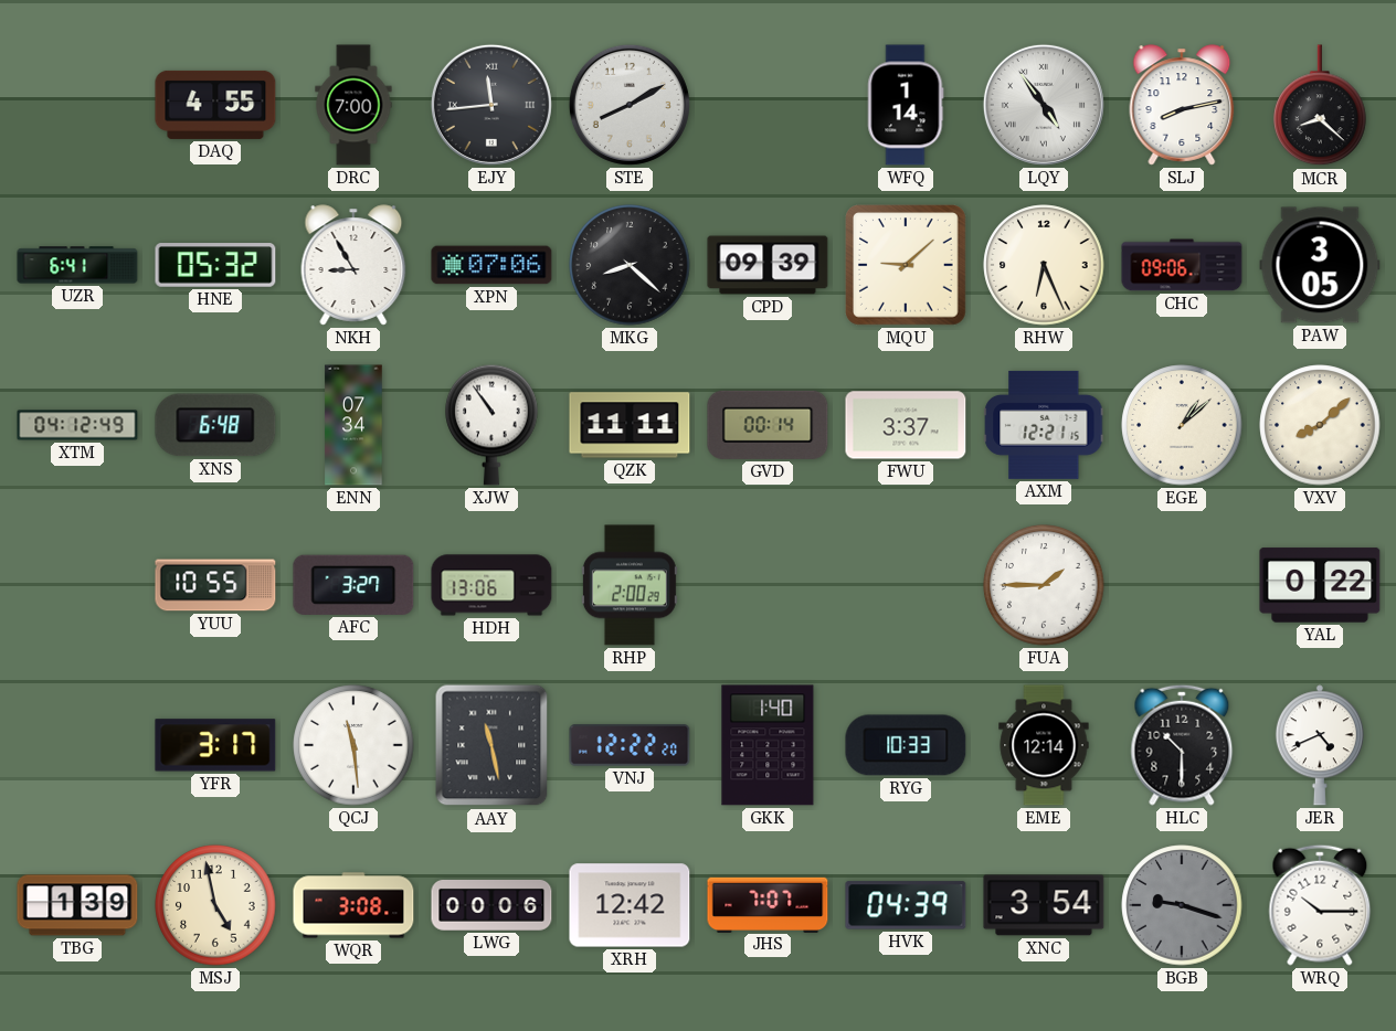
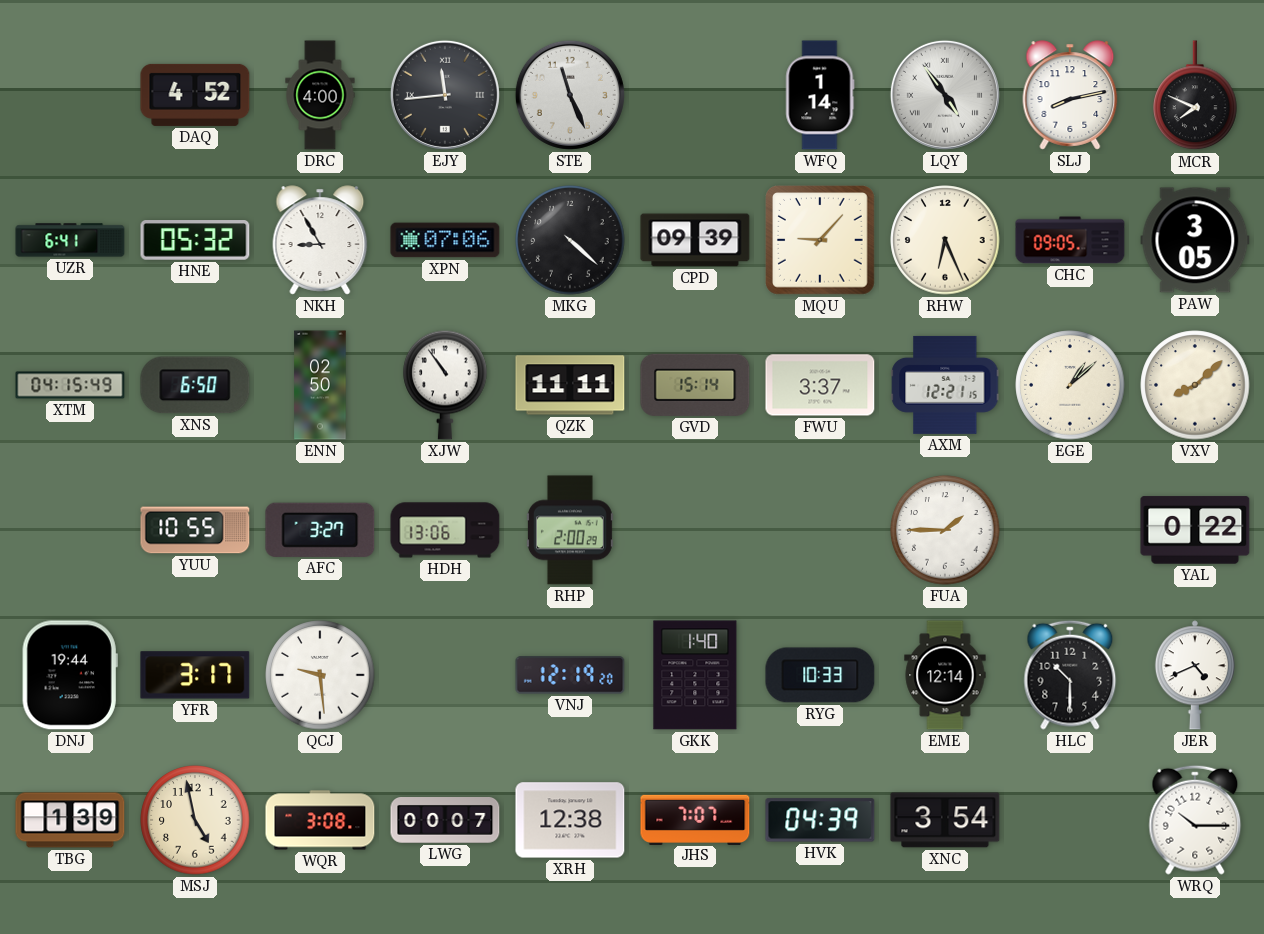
DAQ: 4:55 -> 4:52
DRC: 7:00 -> 4:00
STE: 8:10 -> 11:26
MCR: 8:22 -> 7:49
MKG: 8:22 -> 4:22
MQU: 9:08 -> 9:07
CHC: 09:06 -> 09:05
XTM: 04:12 -> 04:15
XNS: 6:48 -> 6:50
ENN: 07:34 -> 02:50
GVD: 00:14 -> 15:14
DNJ: none -> 19:44
QCJ: 11:29 -> 9:29
AAY: 11:28 -> none
VNJ: 12:22 -> 12:19
LWG: 00:06 -> 00:07
XRH: 12:42 -> 12:38
BGB: 9:18 -> none
